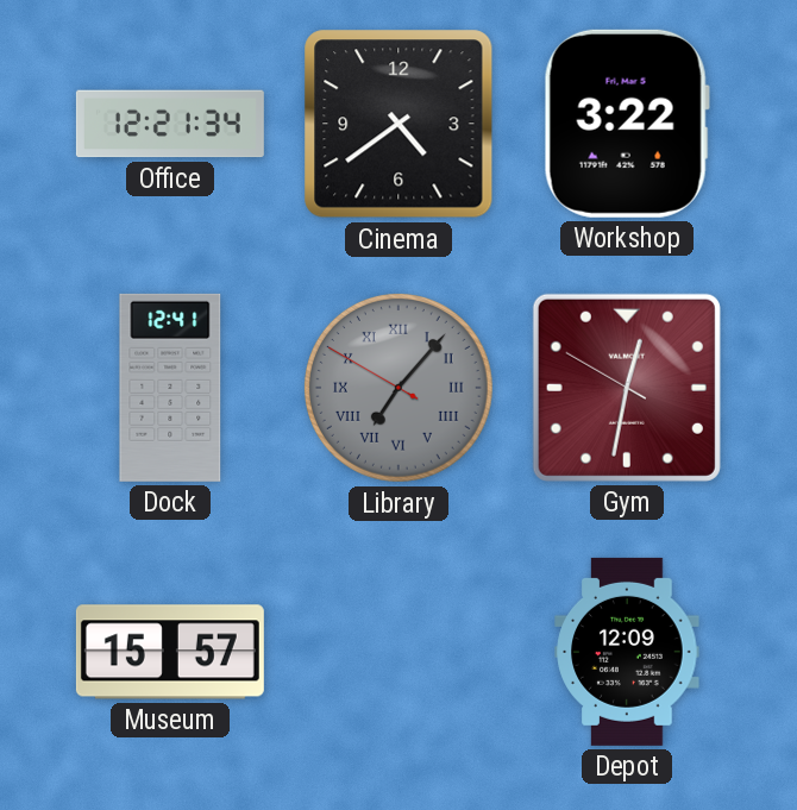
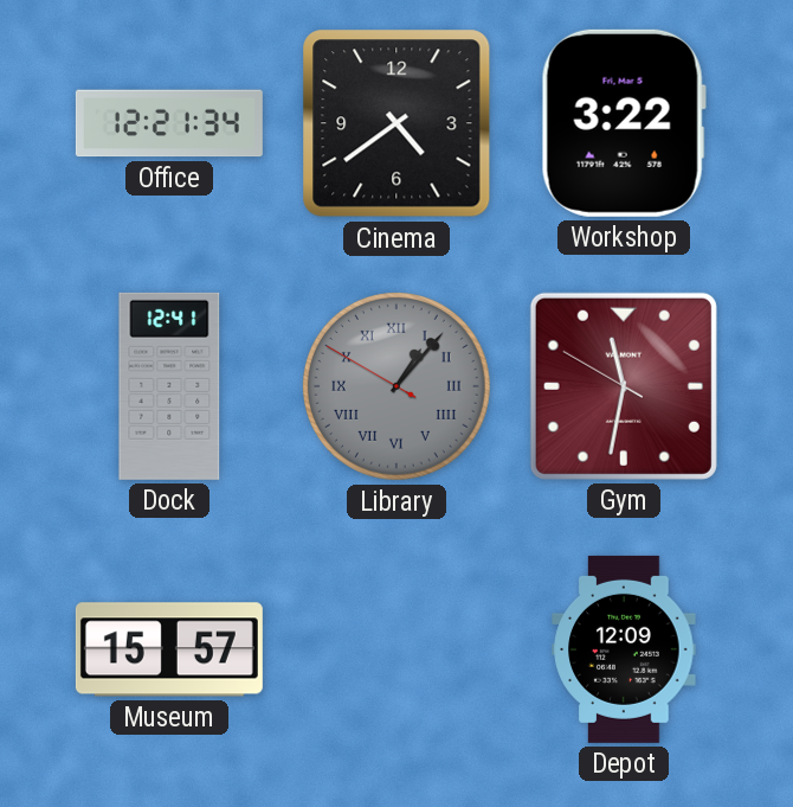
Library: 7:06 -> 1:06
Gym: 12:31 -> 11:31
